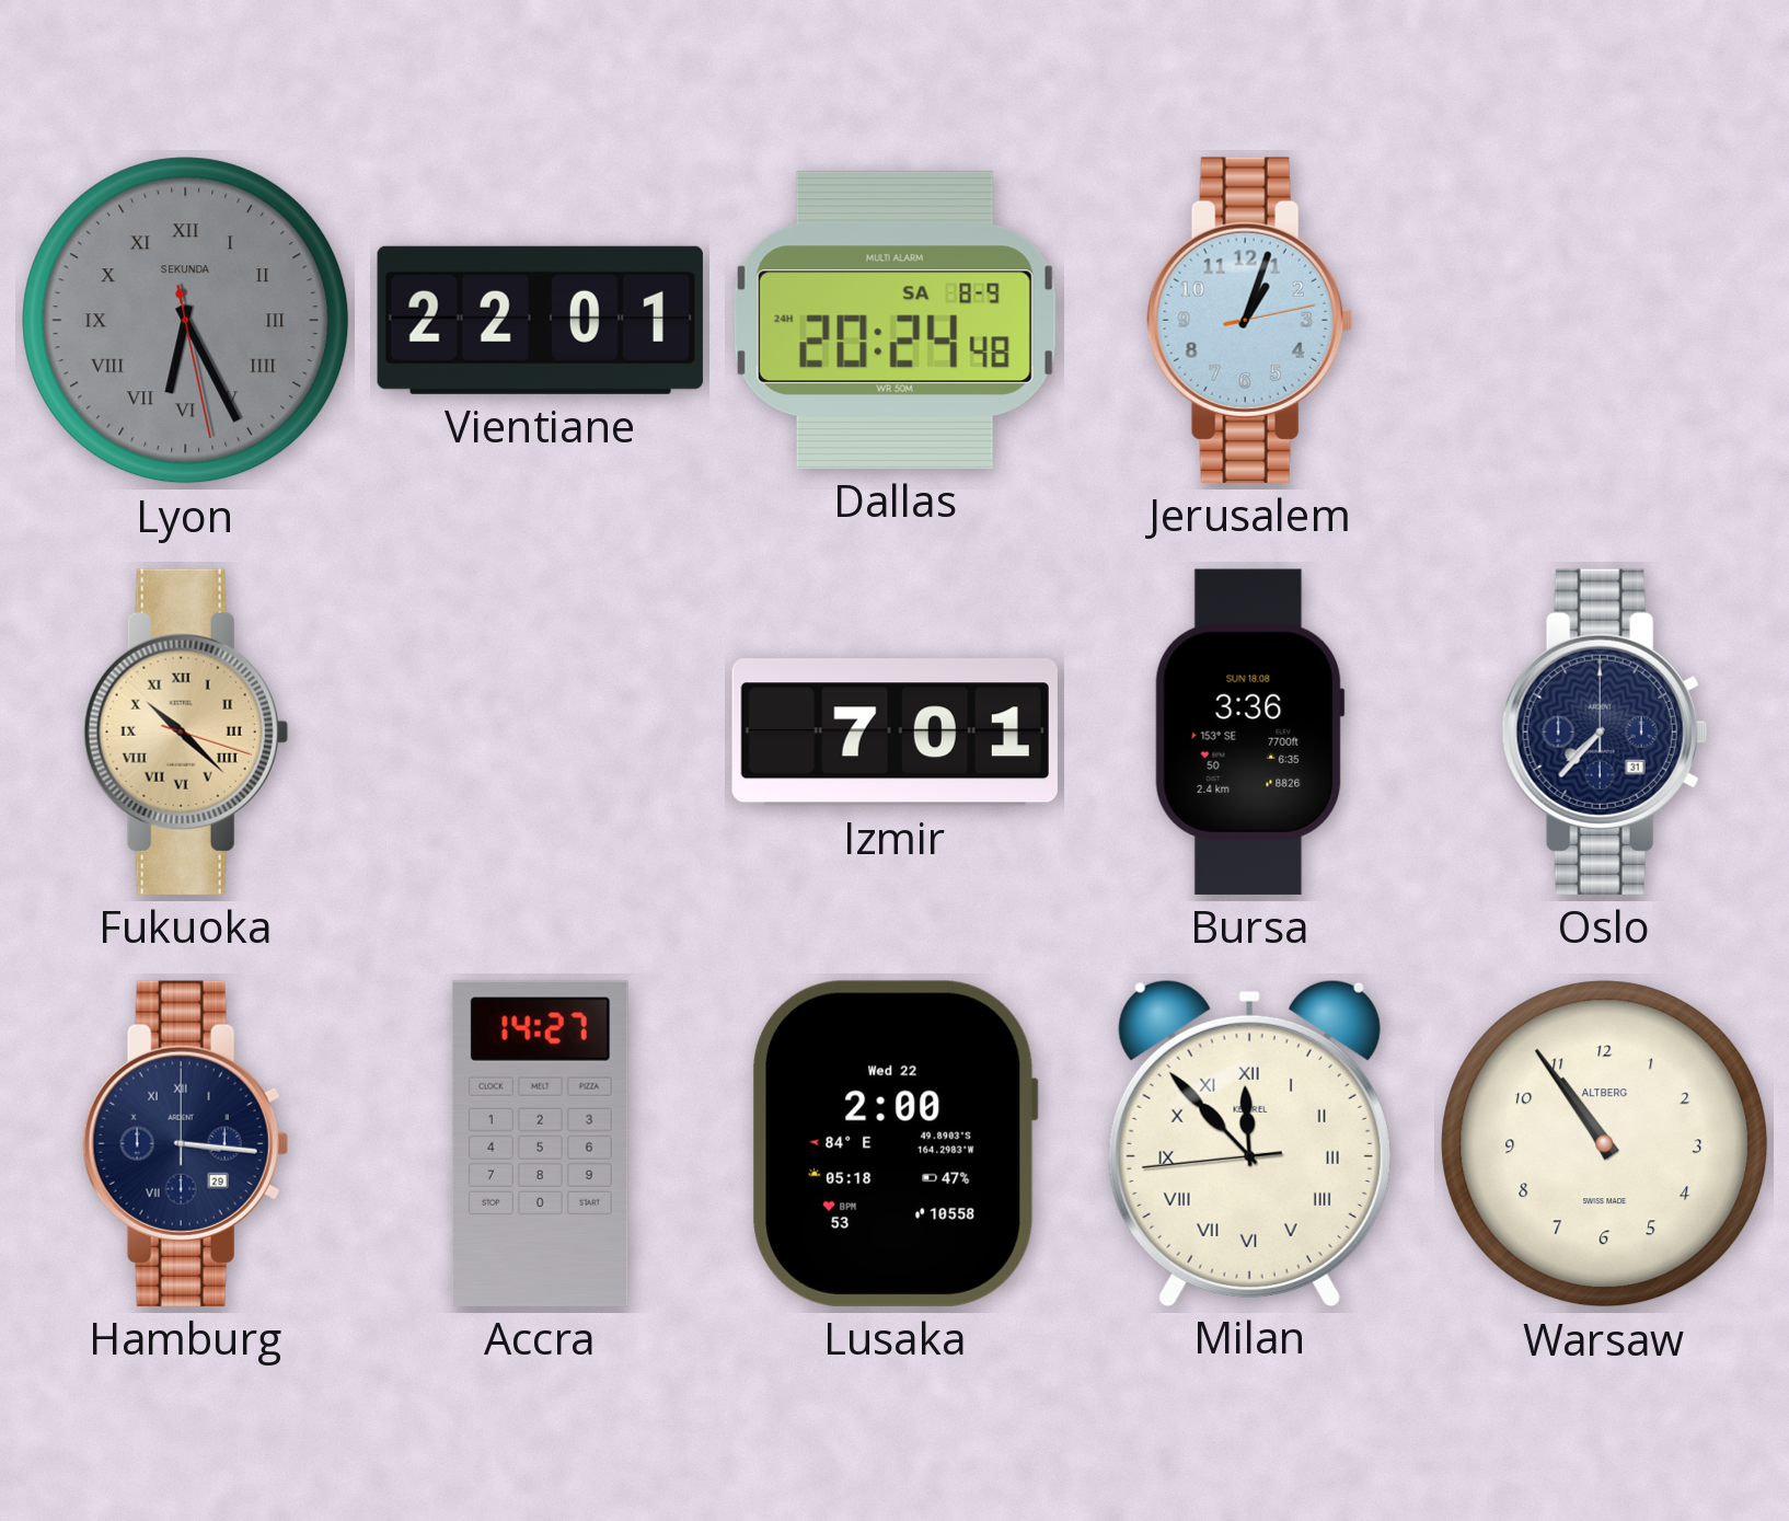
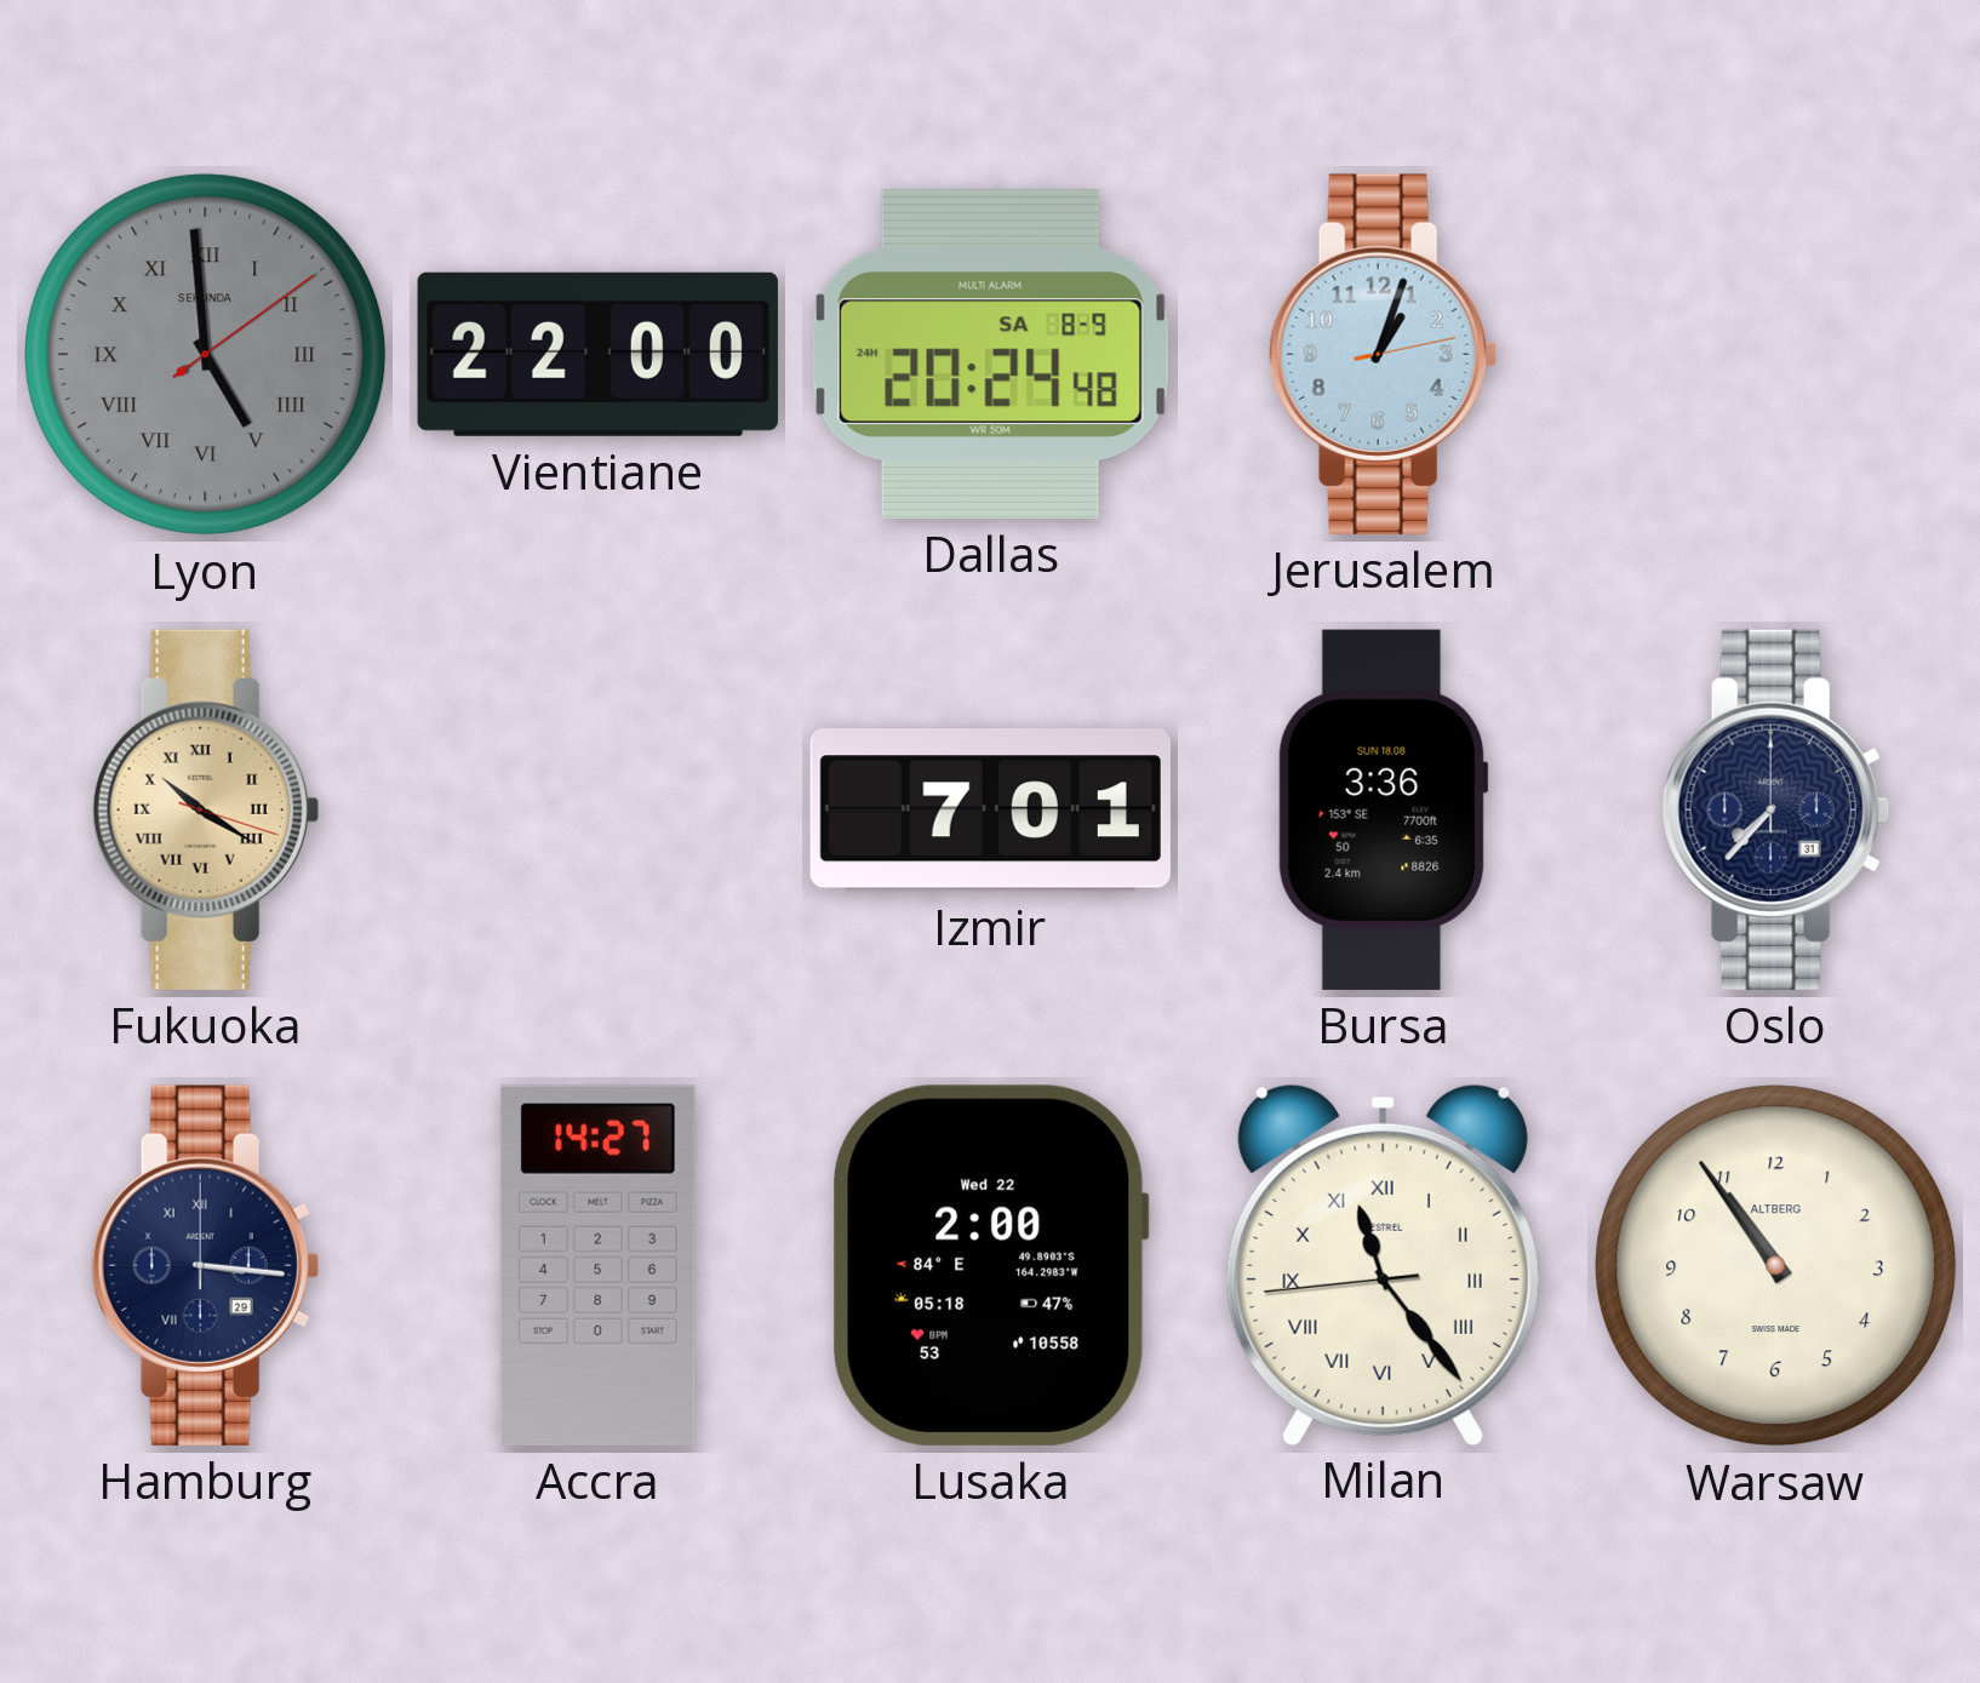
Lyon: 6:25 -> 4:59
Vientiane: 22:01 -> 22:00
Fukuoka: 10:22 -> 10:20
Milan: 11:52 -> 11:23
